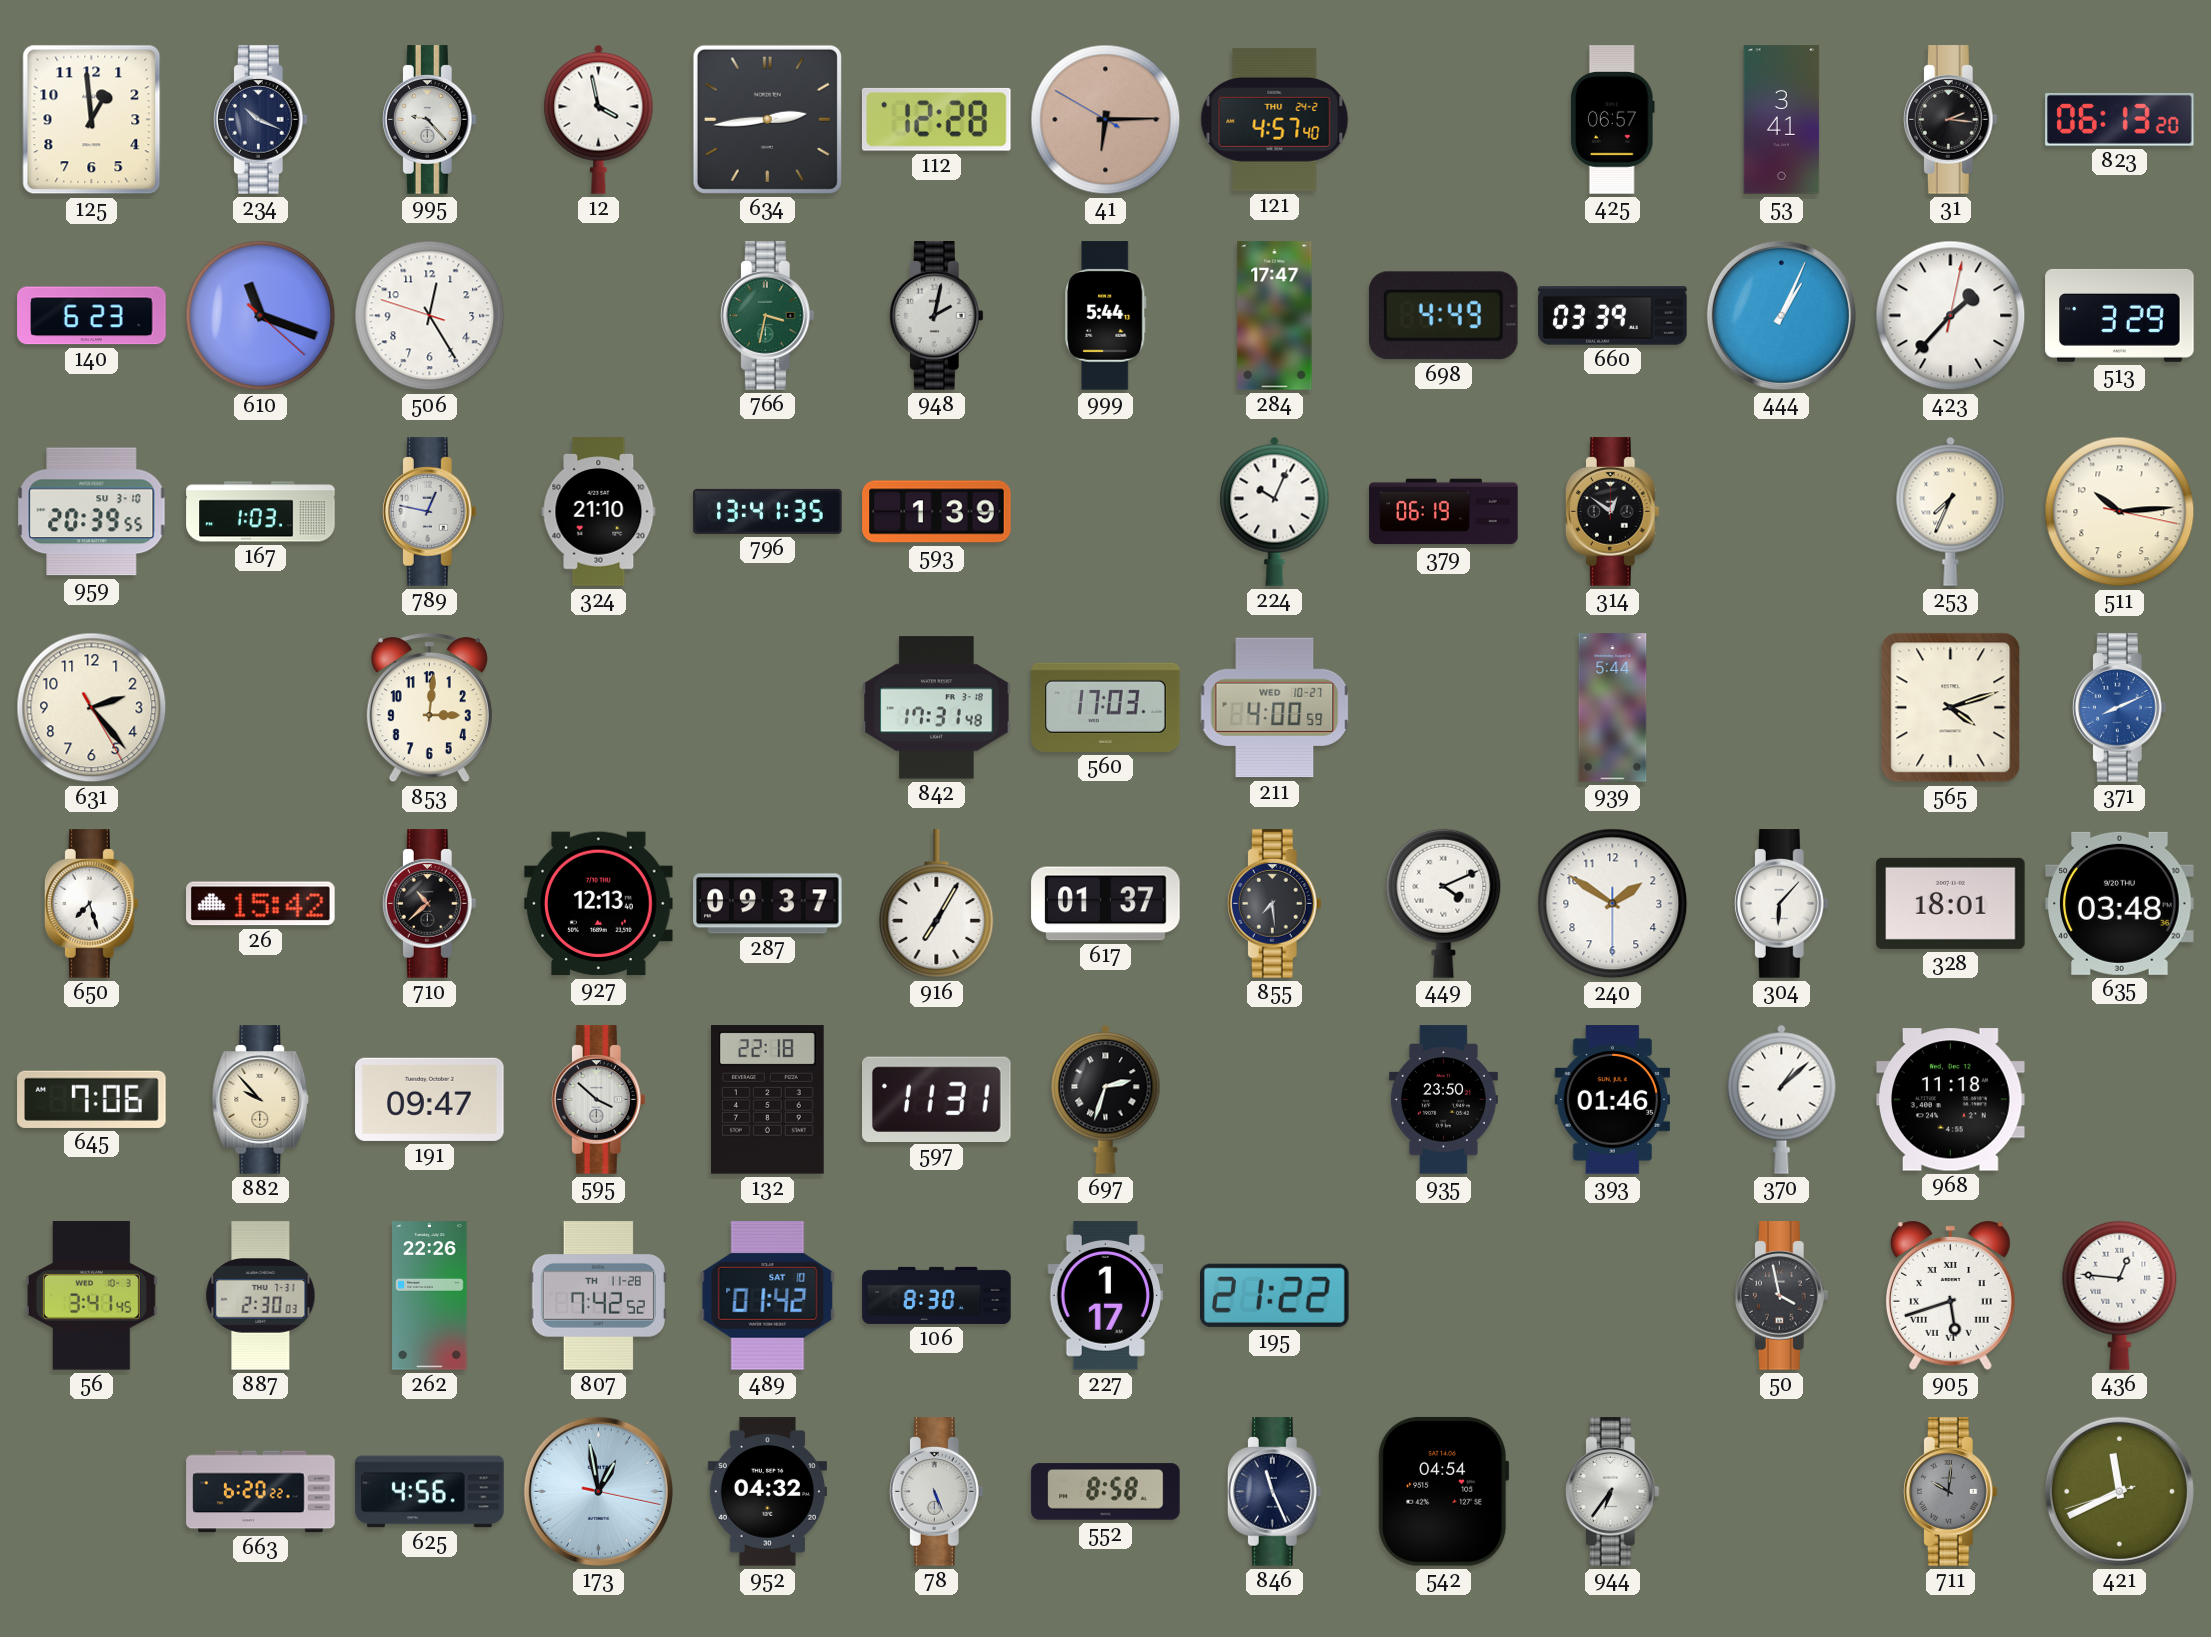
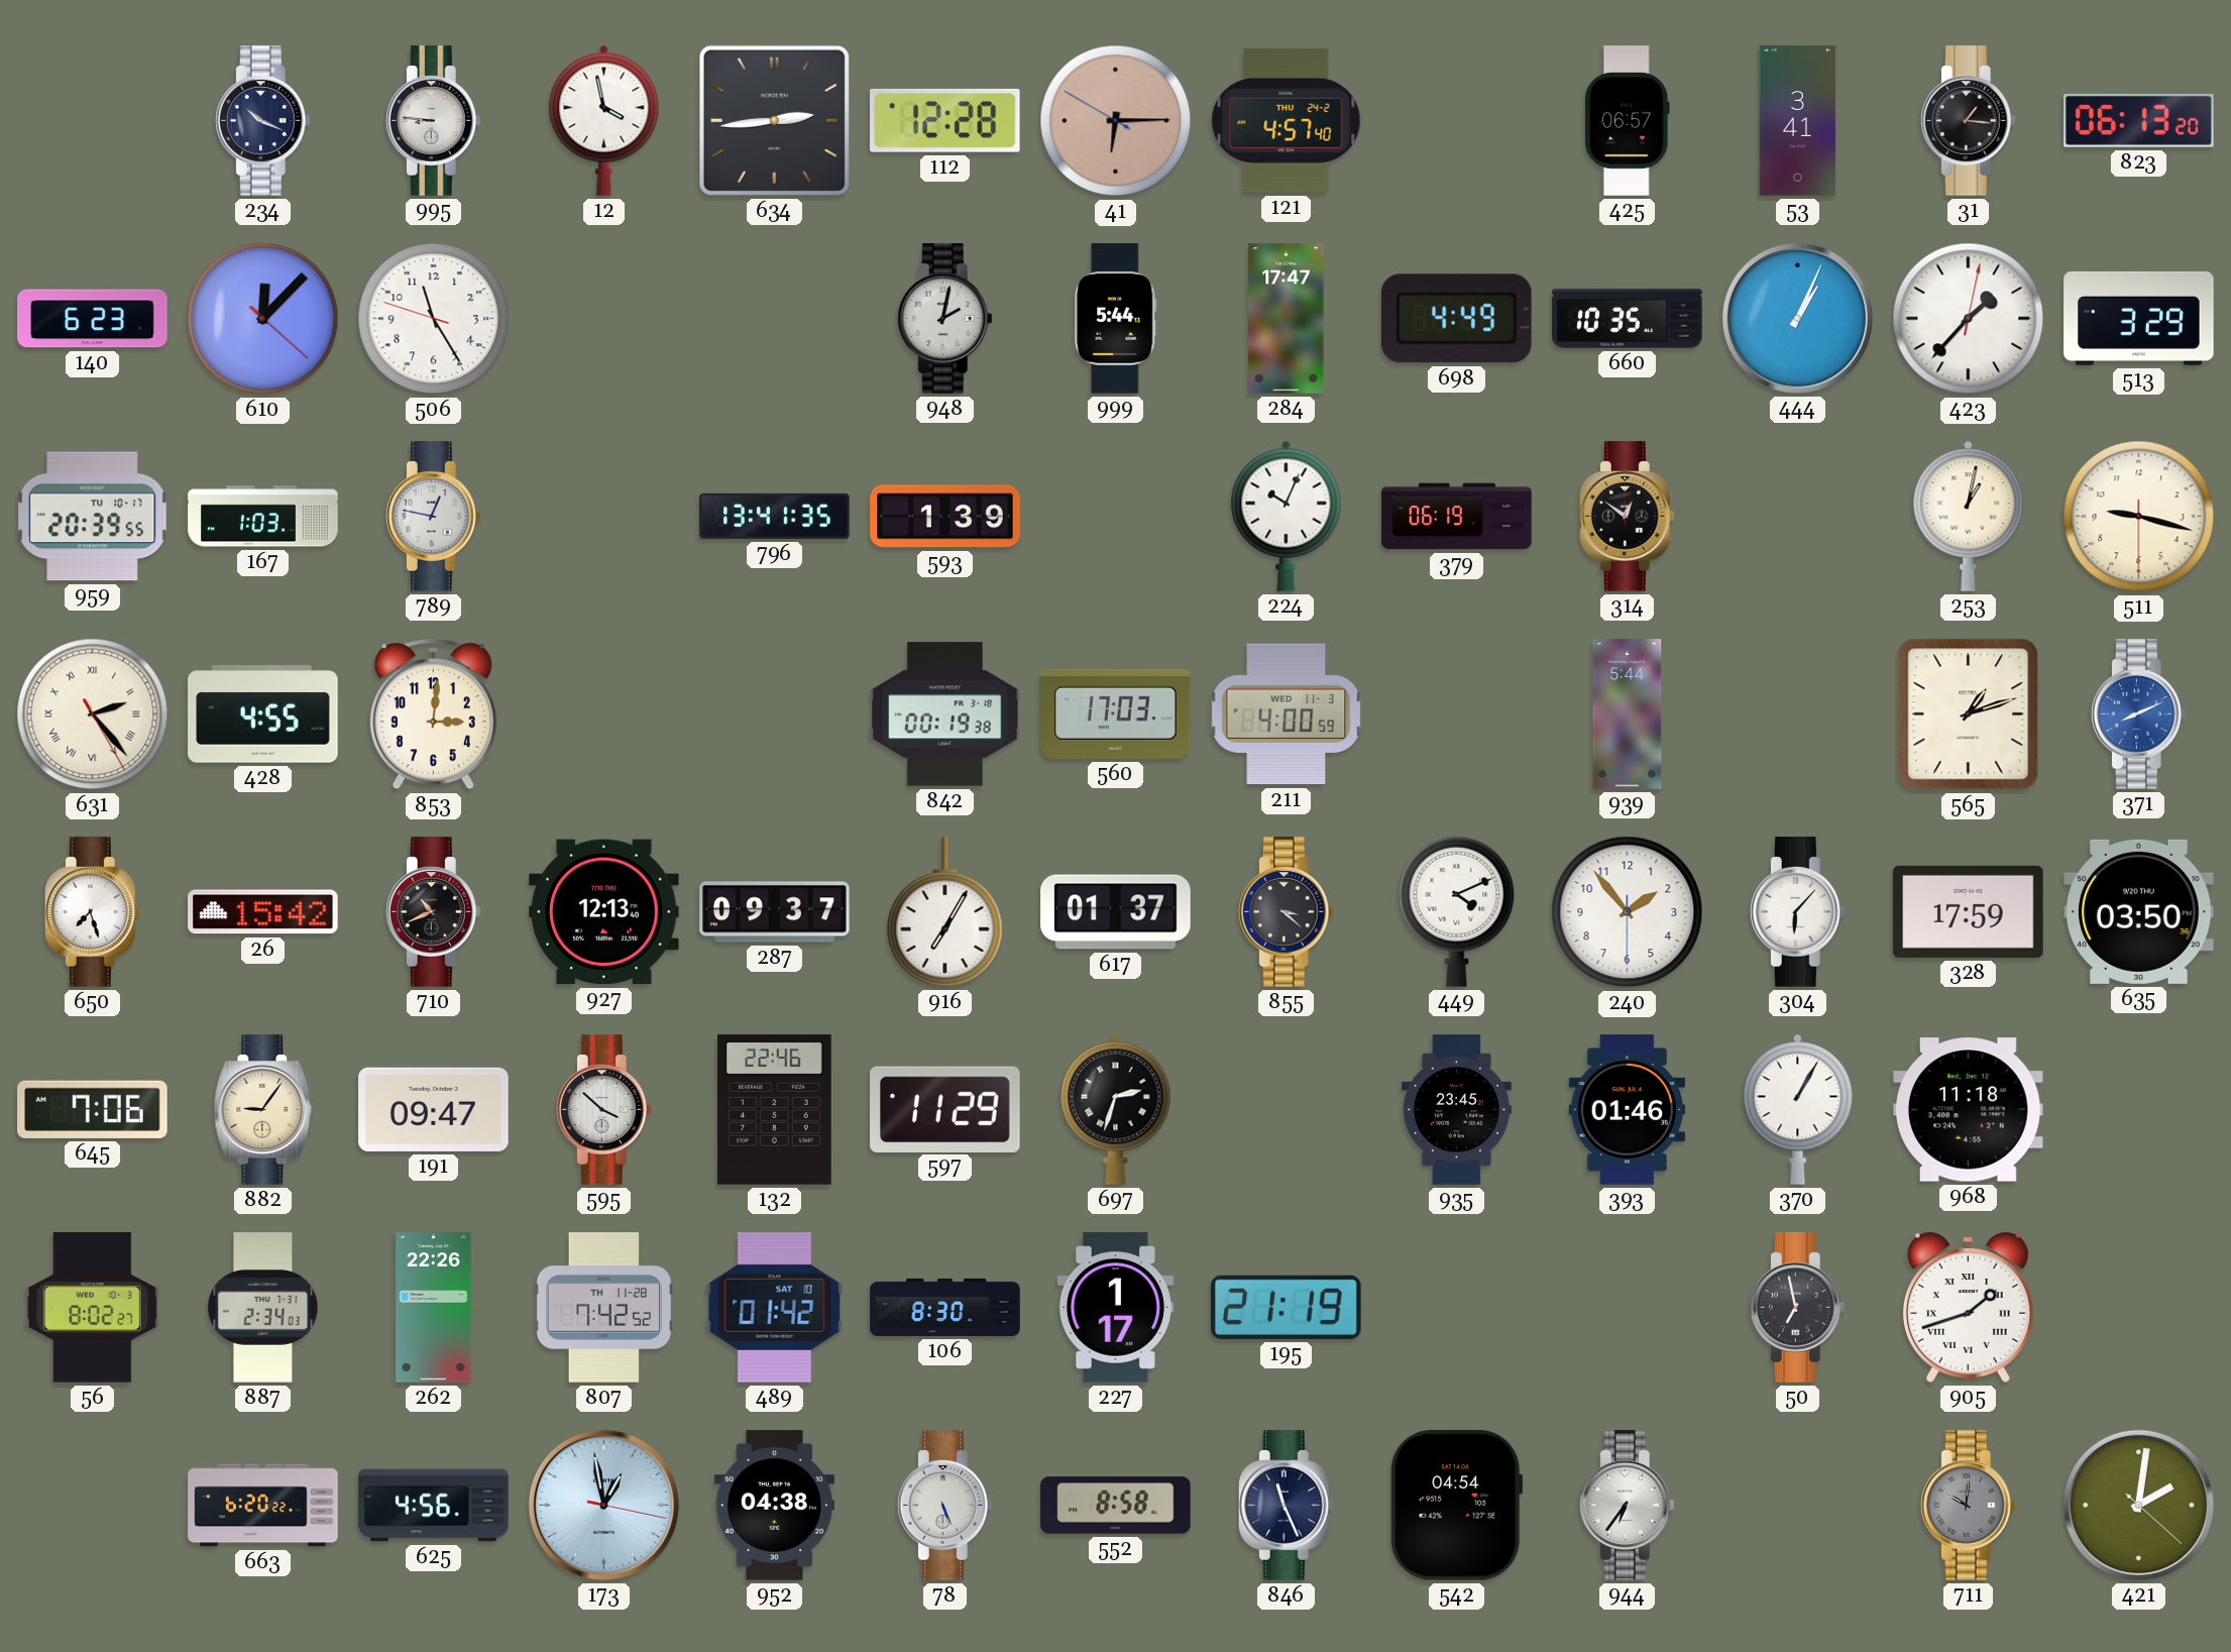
125: 12:59 -> none
995: 9:23 -> 8:46
31: 2:16 -> 1:16
610: 11:18 -> 12:07
506: 12:24 -> 11:24
766: 3:32 -> none
660: 03:39 -> 10:35
959 date: SU 3-10 -> TU 10-17
324: 21:10 -> none
253: 7:34 -> 1:02
511: 10:14 -> 9:17
631 numerals: Arabic -> Roman
428: none -> 4:55
842: 17:31 -> 00:19
211 date: WED 10-27 -> WED 11-3
565: 4:12 -> 1:12
710: 10:38 -> 10:41
855: 7:29 -> 3:22
240: 1:50 -> 1:53
328: 18:01 -> 17:59
635: 03:48 -> 03:50
882: 9:53 -> 9:06
132: 22:18 -> 22:46
597: 11:31 -> 11:29
935: 23:50 -> 23:45
370: 1:08 -> 1:05
56: 3:41 -> 8:02
887: 2:30 -> 2:34
195: 21:22 -> 21:19
50: 3:58 -> 6:58
905: 5:42 -> 1:42
436: 12:46 -> none
952: 04:32 -> 04:38
421: 11:40 -> 2:01
